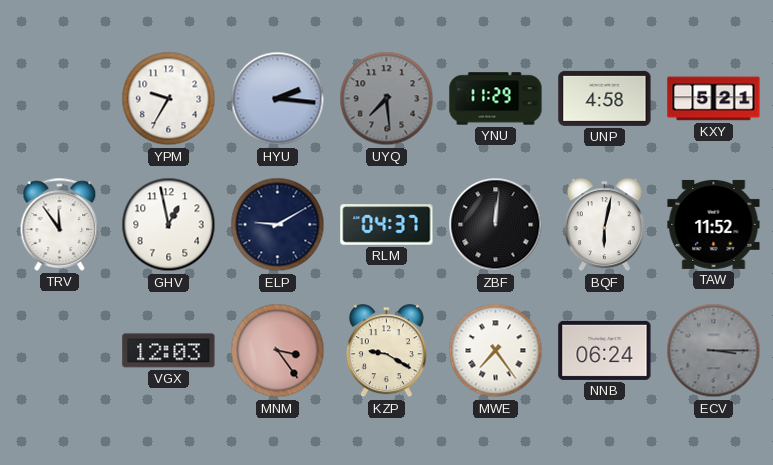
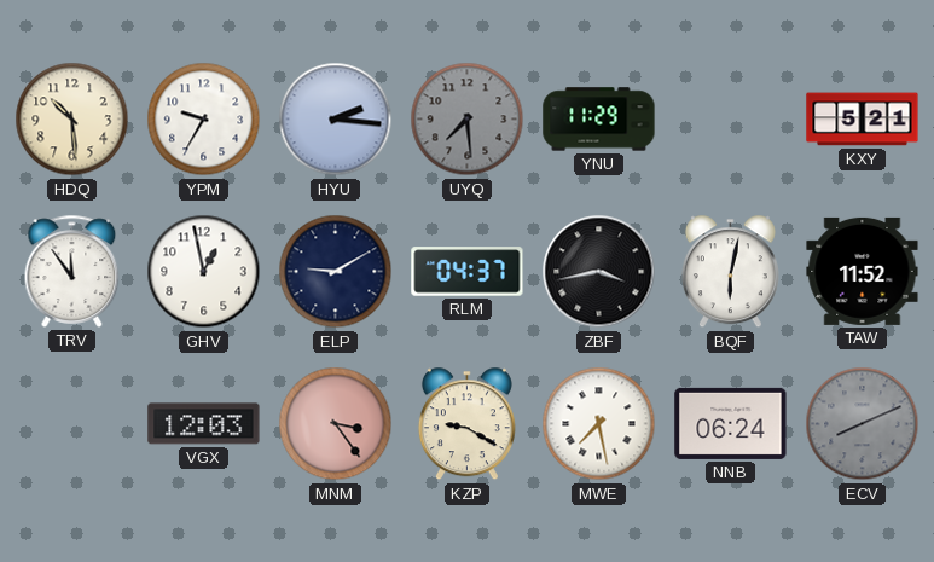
HDQ: none -> 10:29
UNP: 4:58 -> none
ZBF: 12:01 -> 3:43
MWE: 7:24 -> 7:28
ECV: 3:15 -> 8:11
